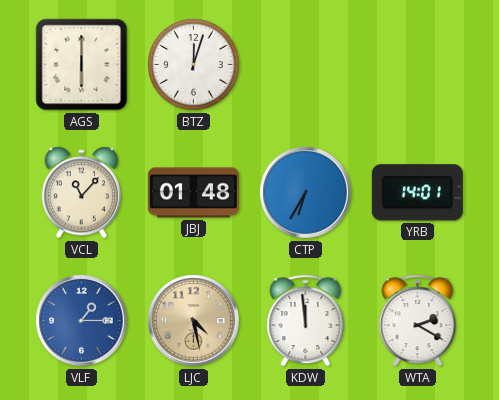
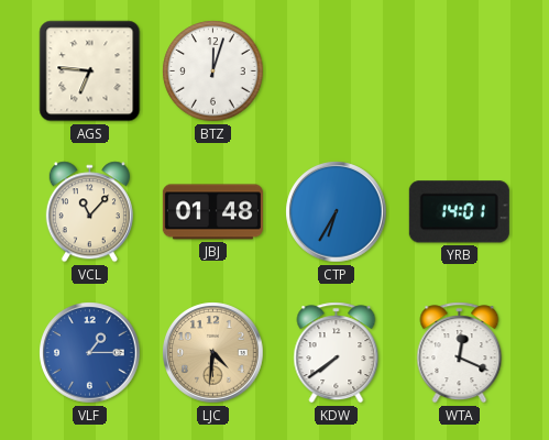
AGS: 6:00 -> 6:46
LJC: 4:28 -> 4:31
KDW: 11:59 -> 7:39
WTA: 2:20 -> 12:19
